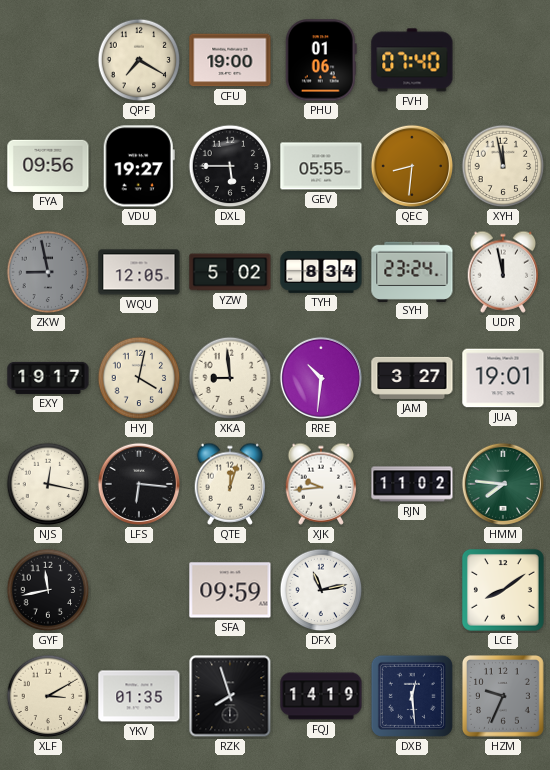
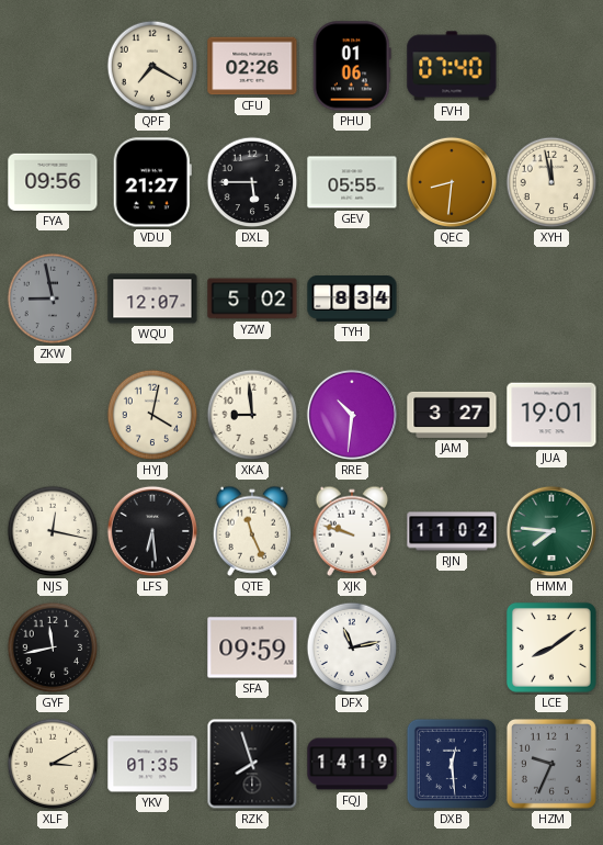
CFU: 19:00 -> 02:26
VDU: 19:27 -> 21:27
WQU: 12:05 -> 12:07
SYH: 23:24 -> none
UDR: 11:58 -> none
EXY: 19:17 -> none
LFS: 6:16 -> 6:29
QTE: 12:03 -> 11:26
XJK: 9:44 -> 9:48
